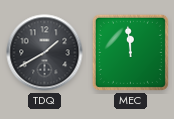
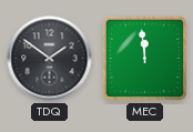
TDQ: 1:40 -> 1:51
